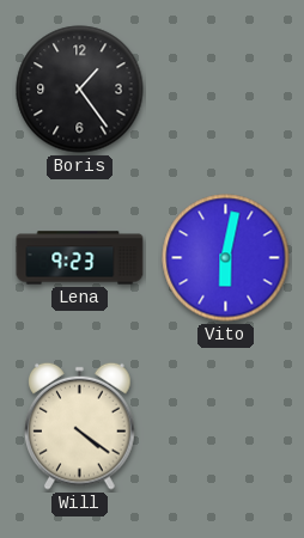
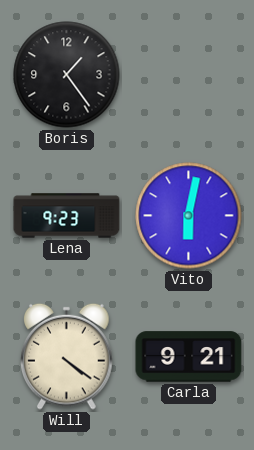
Carla: none -> 9:21
